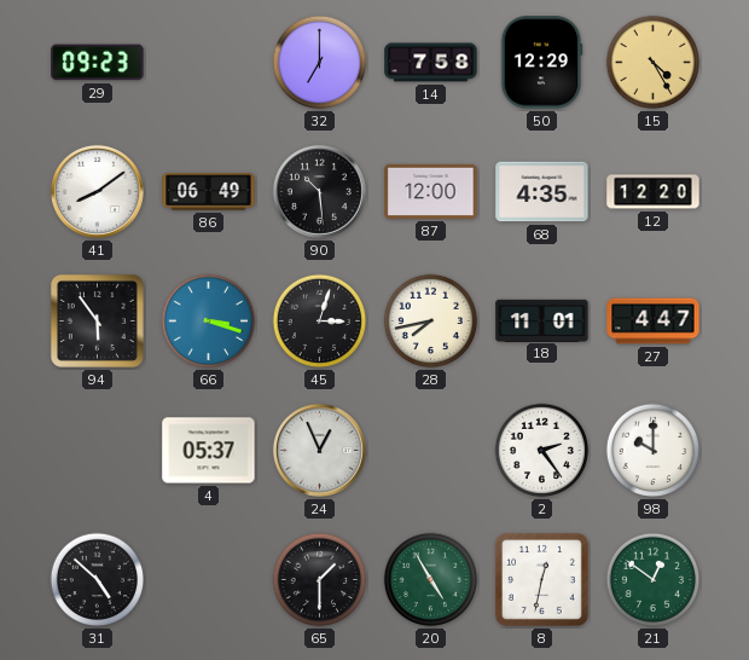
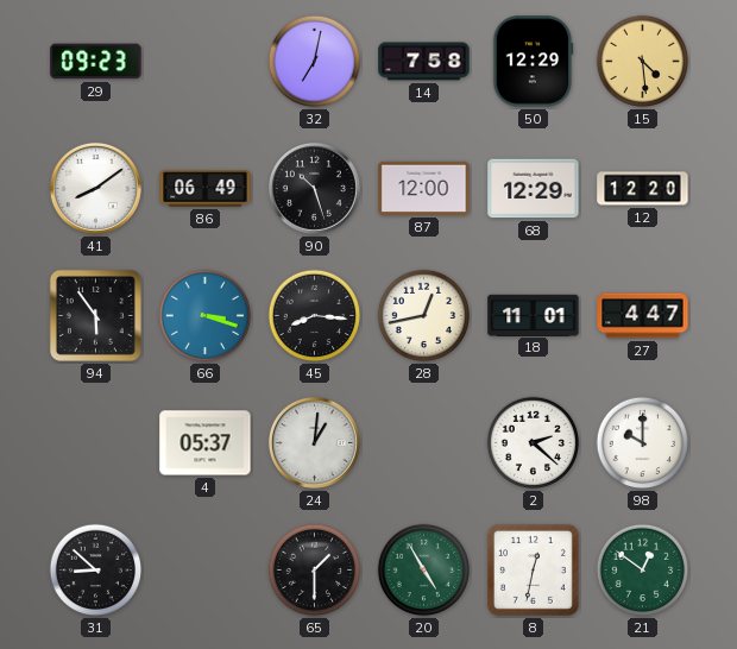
32: 7:00 -> 7:02
15: 4:25 -> 4:29
90: 10:29 -> 10:27
68: 4:35 -> 12:29
45: 3:03 -> 8:16
28: 7:43 -> 12:43
24: 12:56 -> 1:01
2: 2:24 -> 2:22
31: 4:52 -> 8:52
